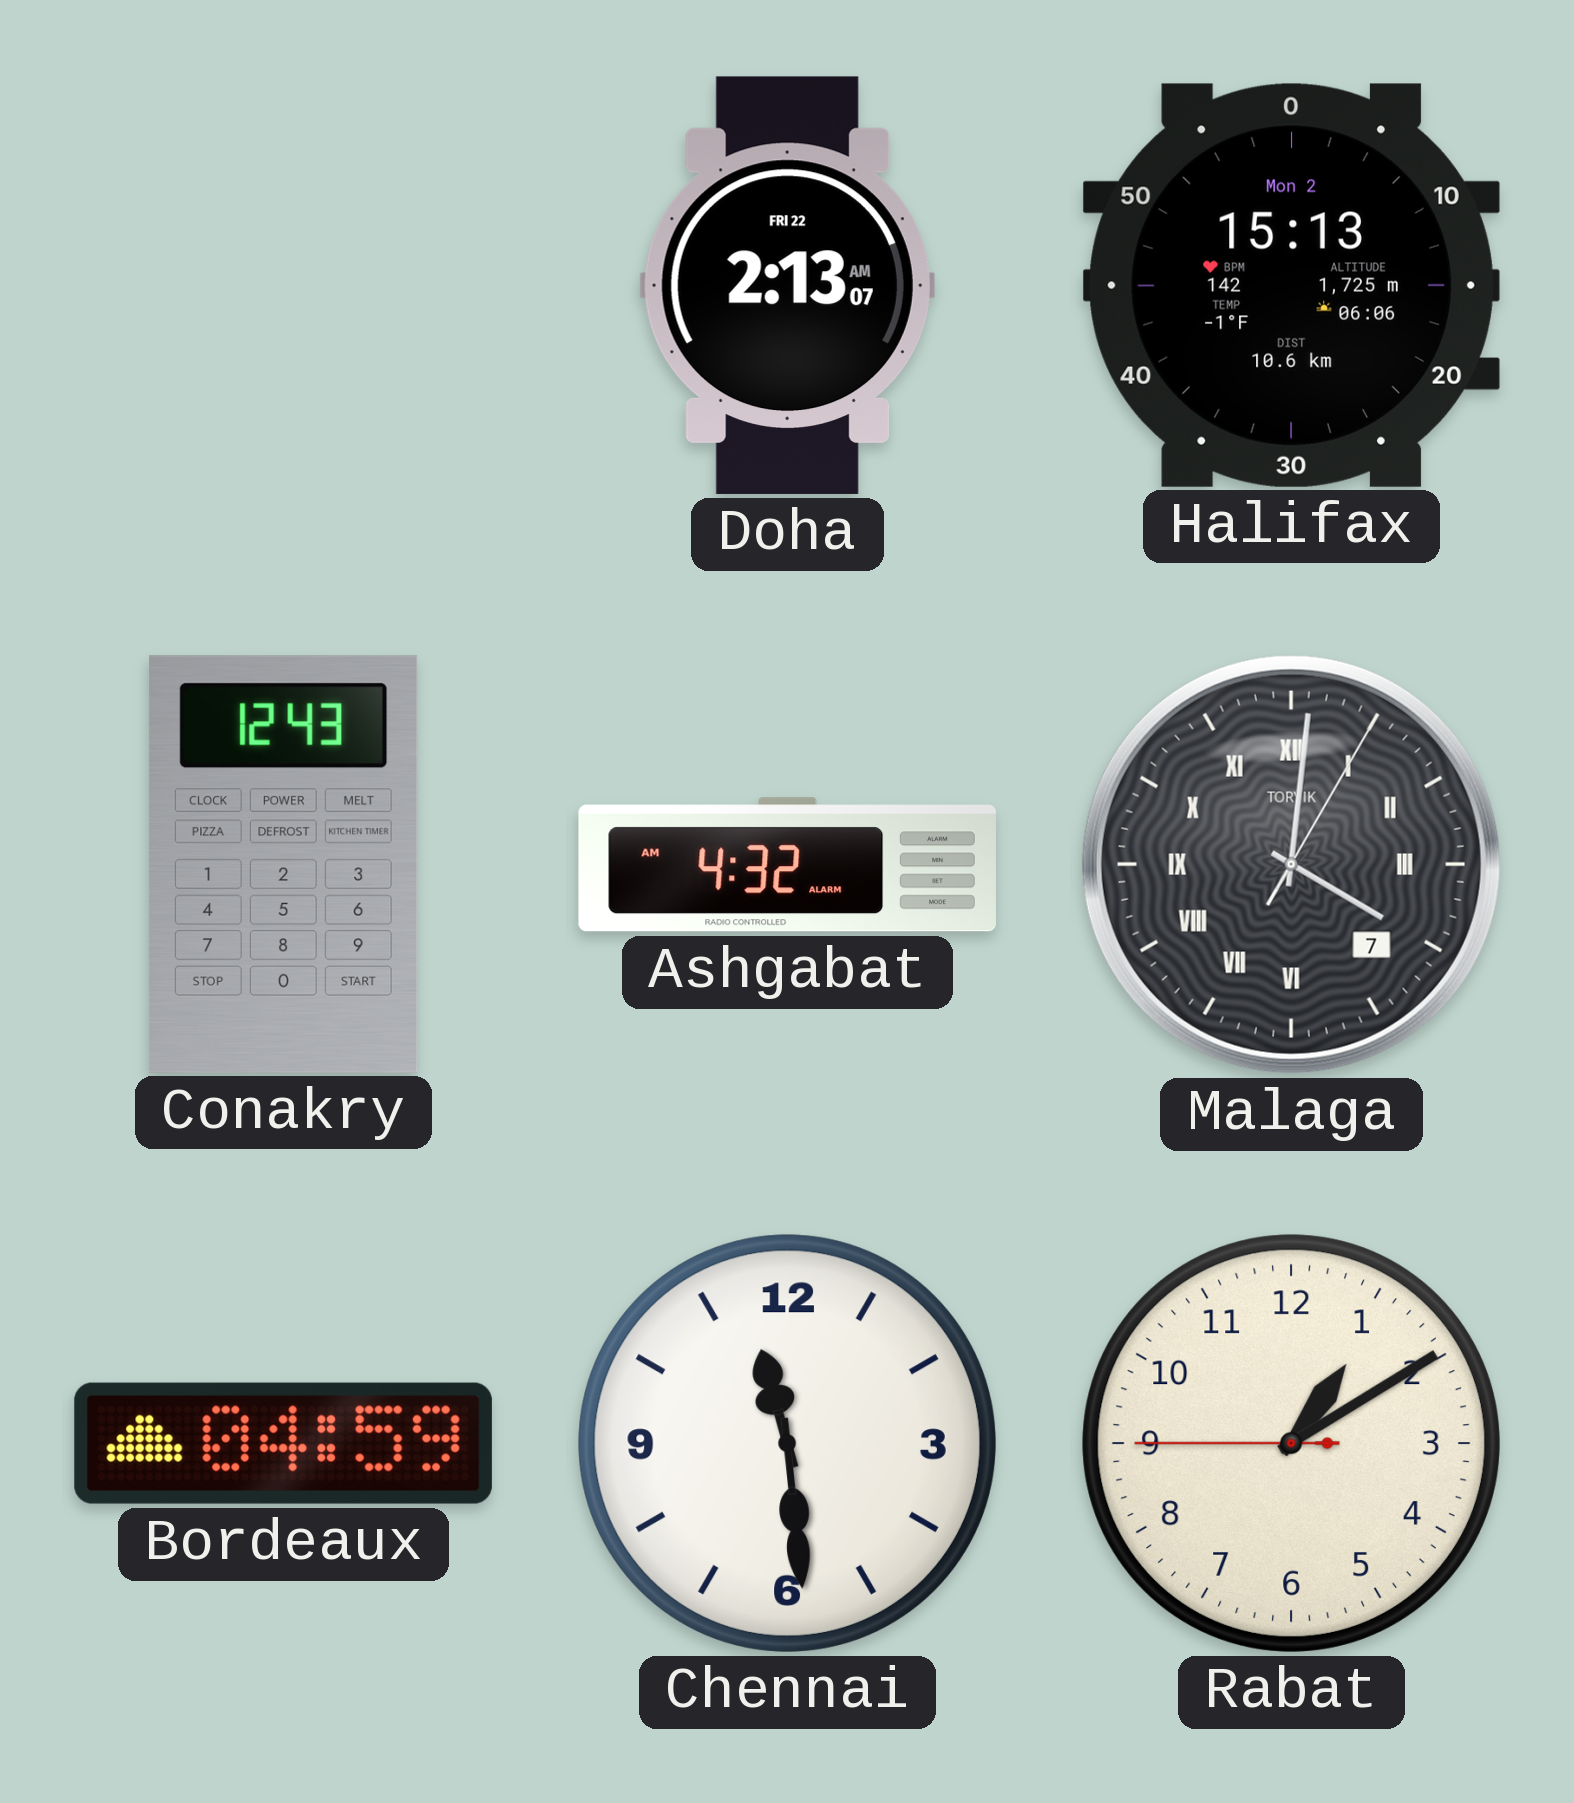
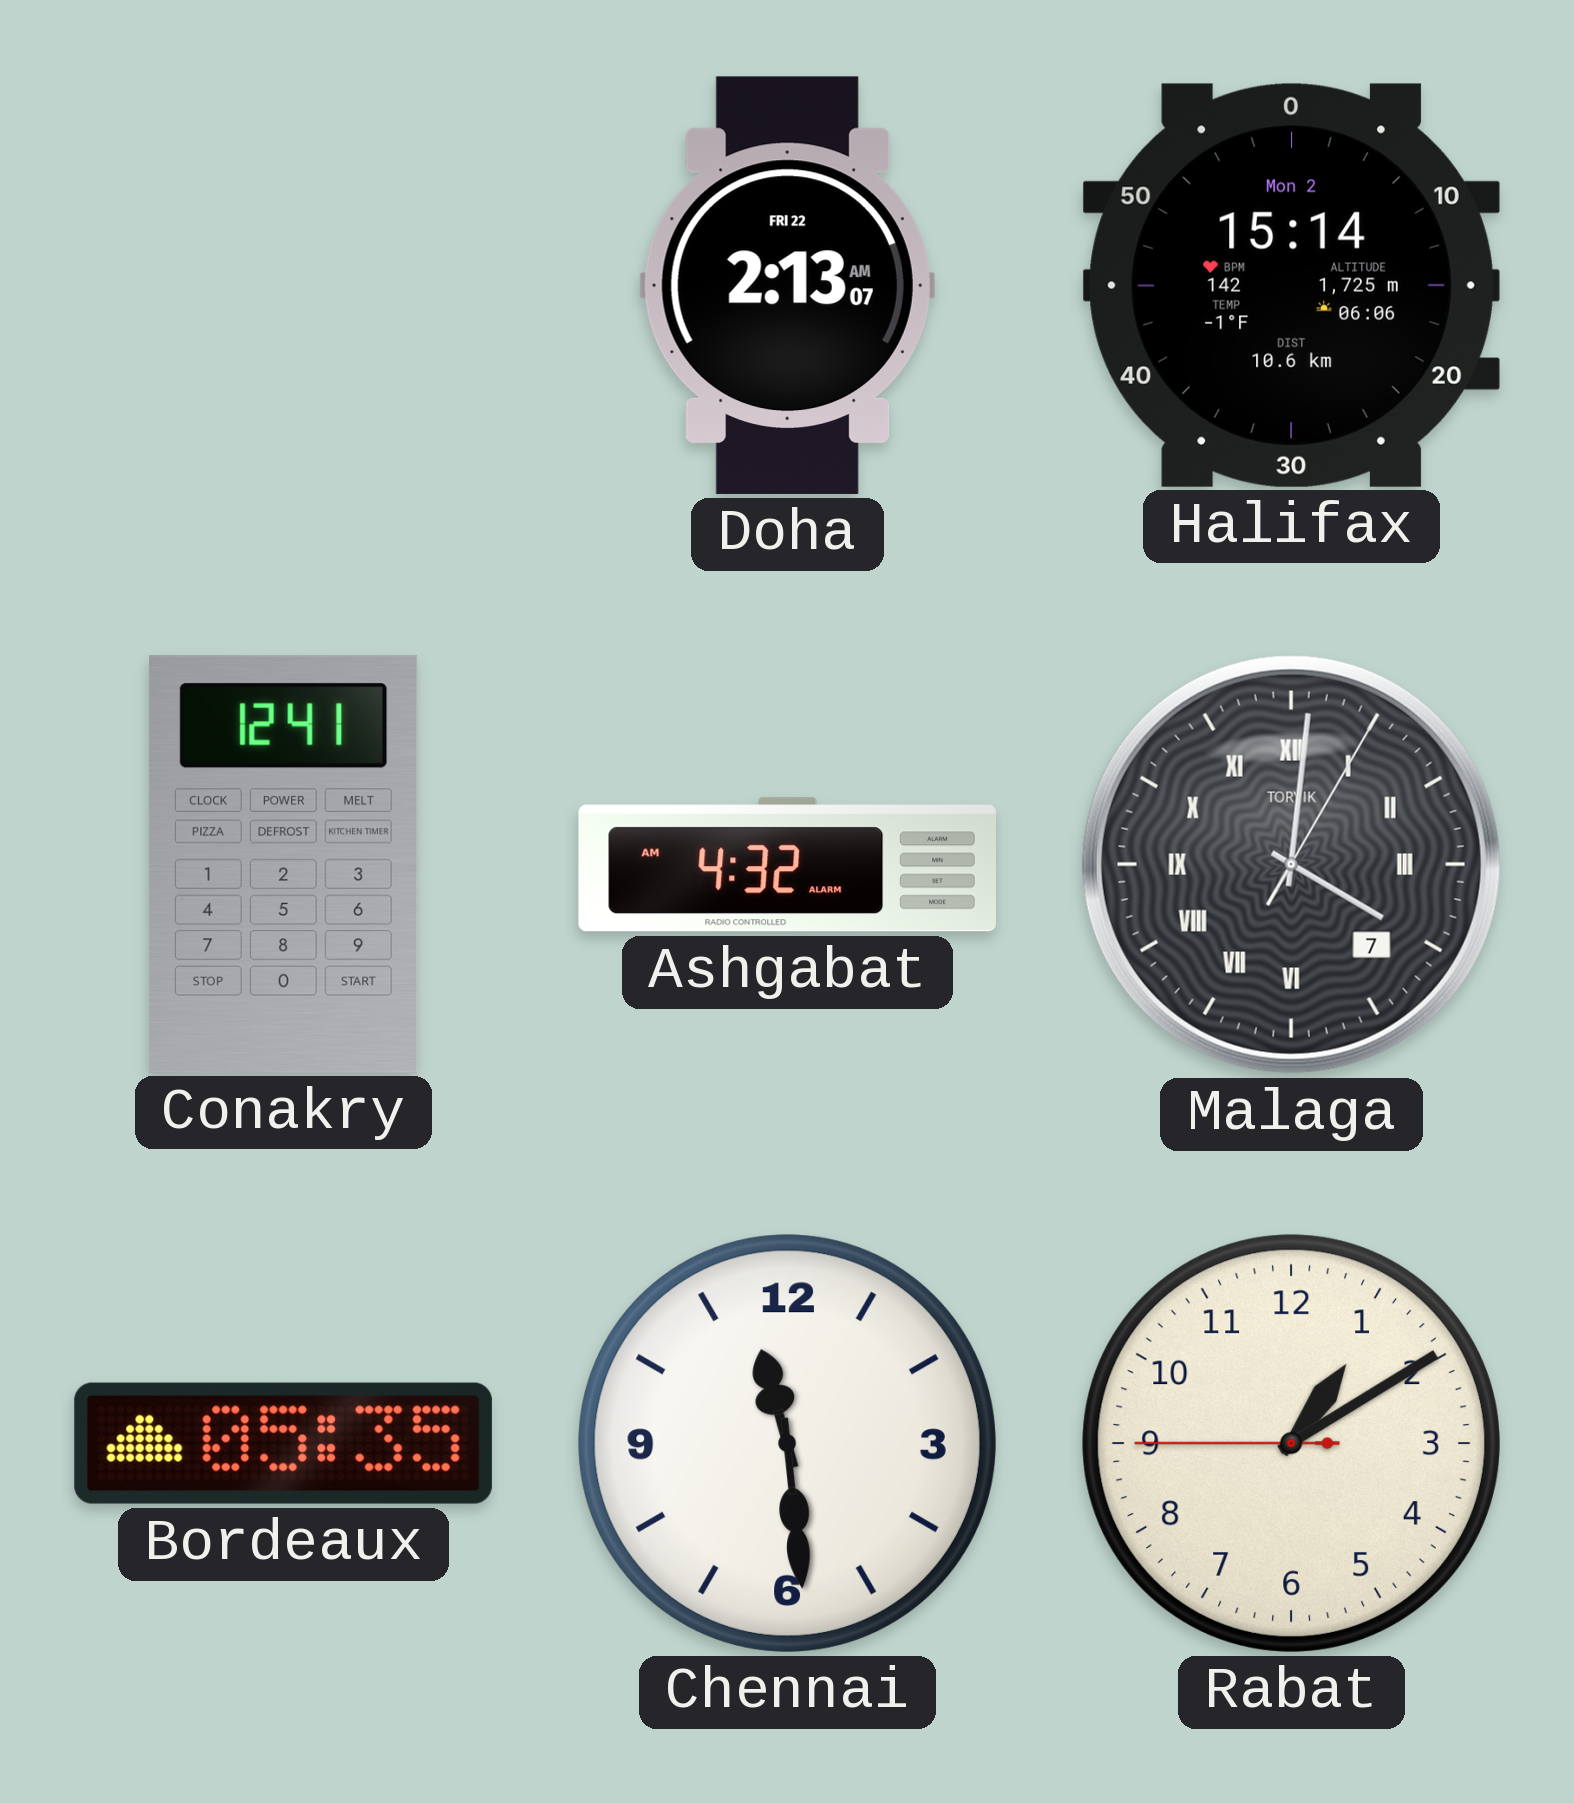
Halifax: 15:13 -> 15:14
Conakry: 12:43 -> 12:41
Bordeaux: 04:59 -> 05:35
